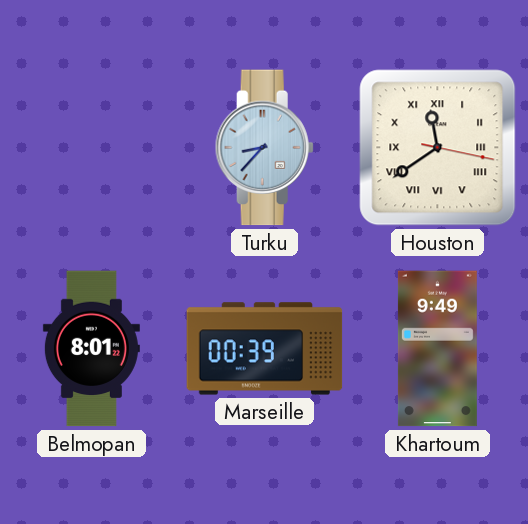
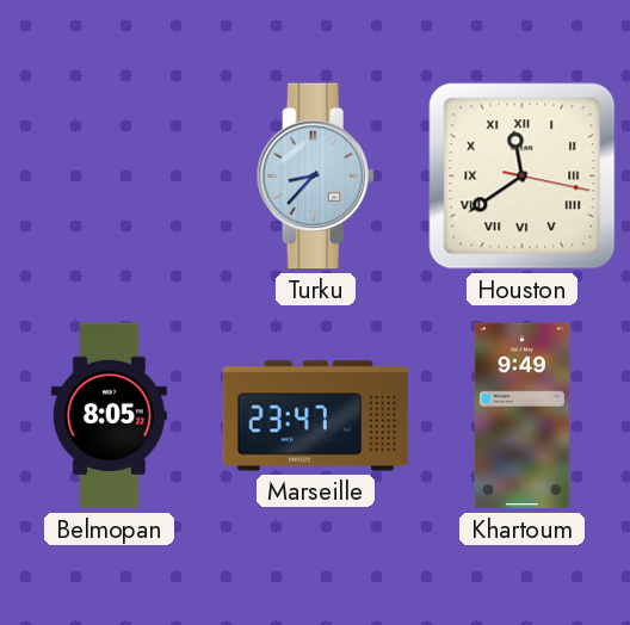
Belmopan: 8:01 -> 8:05
Marseille: 00:39 -> 23:47
